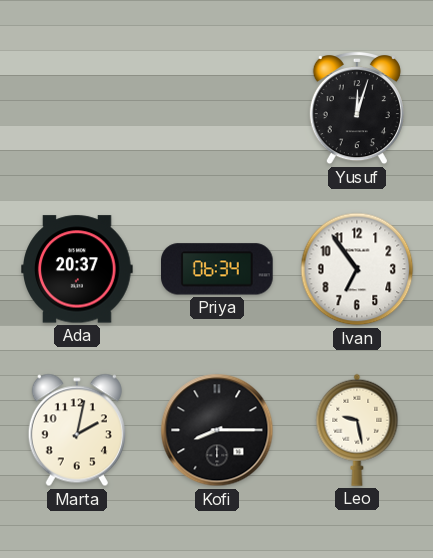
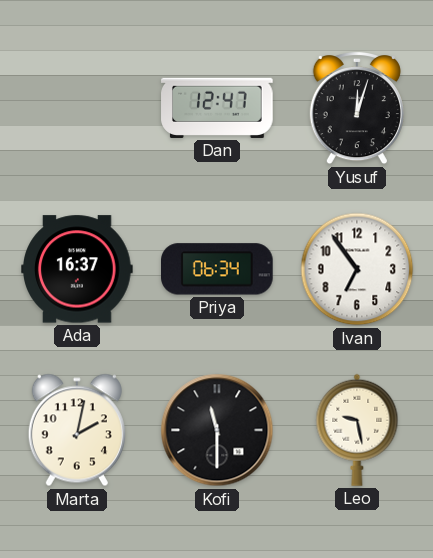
Dan: none -> 12:47
Ada: 20:37 -> 16:37
Kofi: 8:15 -> 11:30
